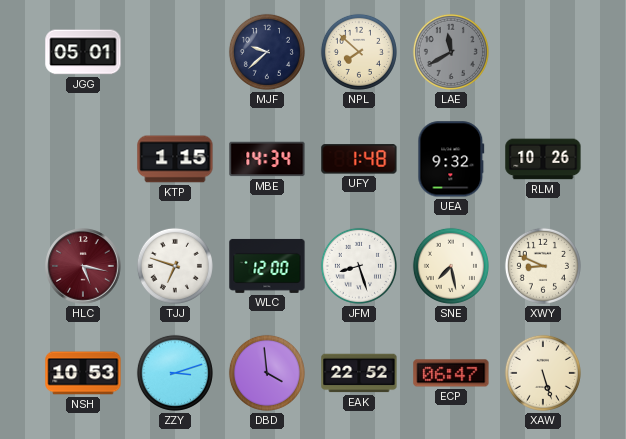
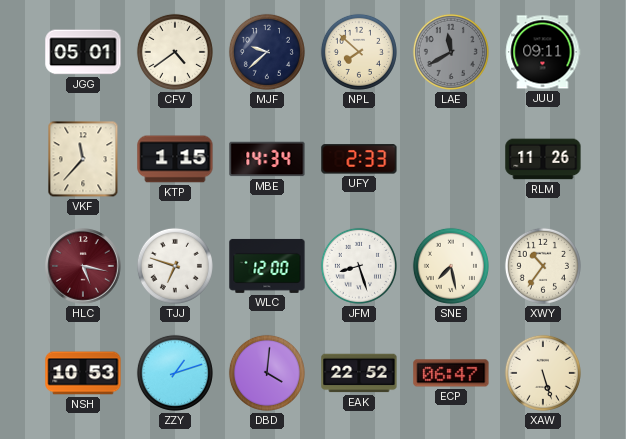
CFV: none -> 4:39
JUU: none -> 09:11
VKF: none -> 11:37
UFY: 1:48 -> 2:33
UEA: 9:32 -> none
RLM: 10:26 -> 11:26
XWY: 8:49 -> 10:36
ZZY: 3:12 -> 1:12
DBD: 3:59 -> 4:01
